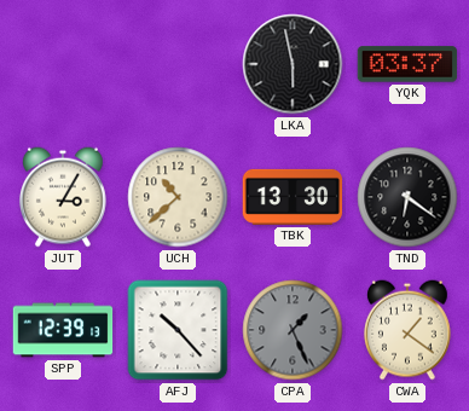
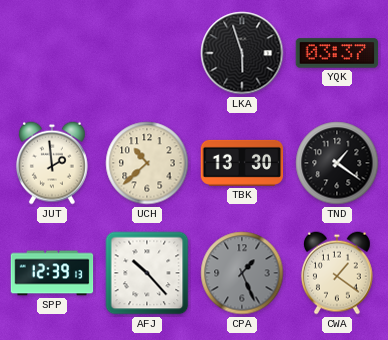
LKA: 5:58 -> 5:57
JUT: 3:05 -> 1:59
TND: 6:21 -> 1:21
